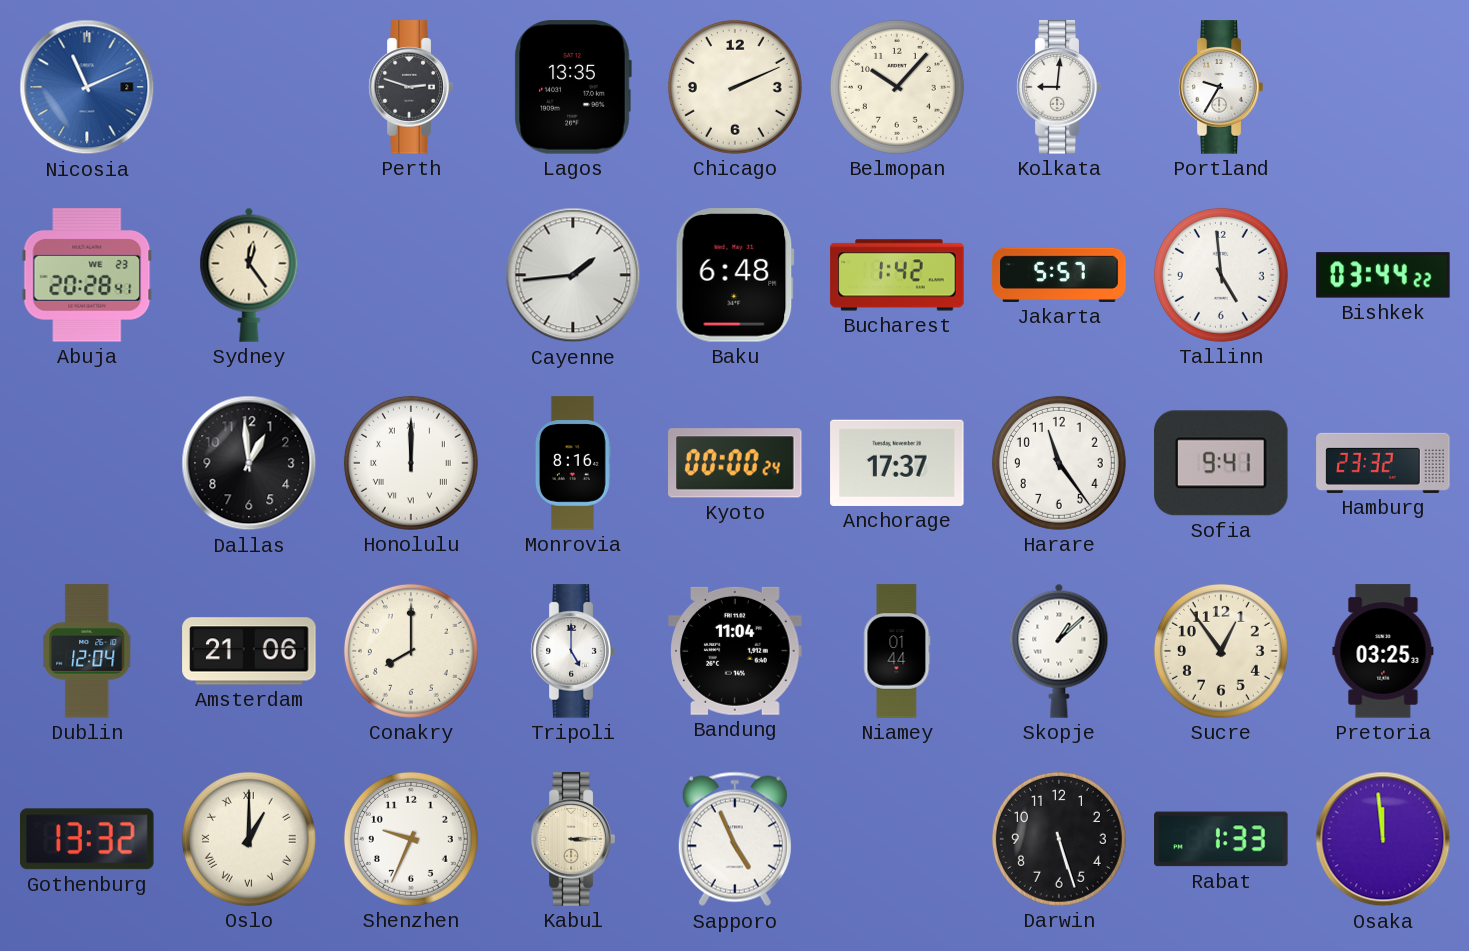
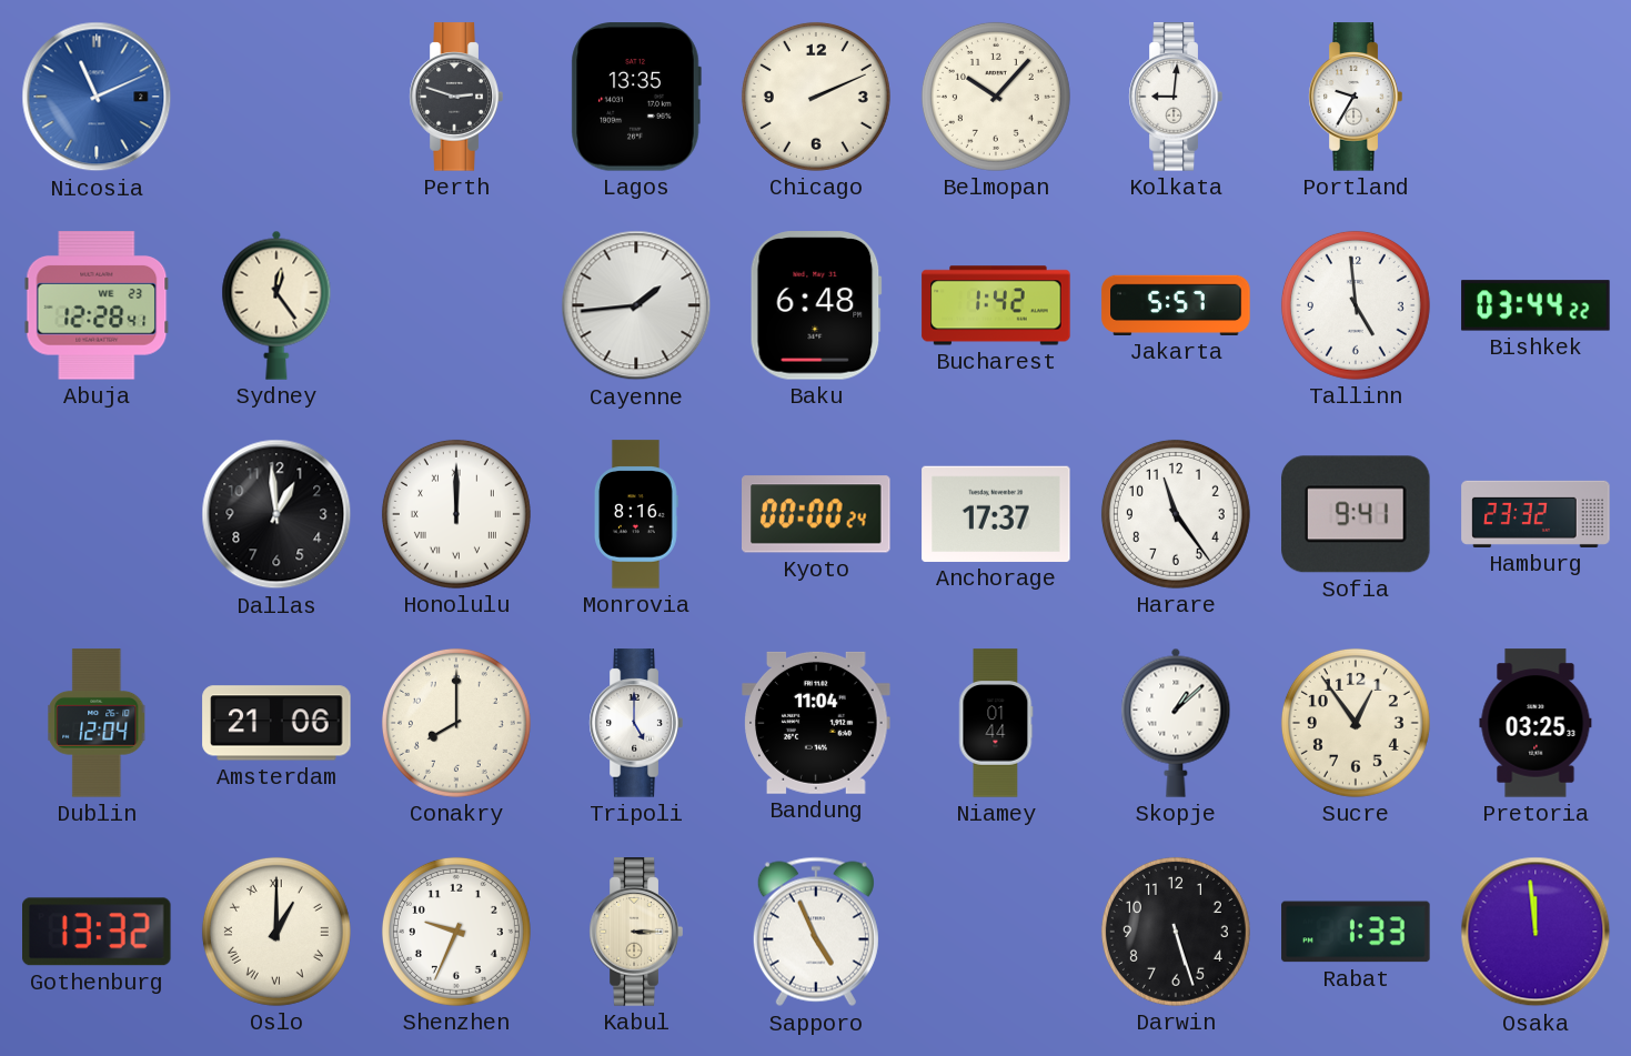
Abuja: 20:28 -> 12:28
